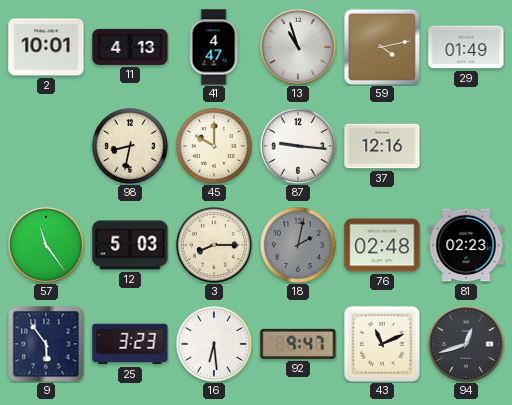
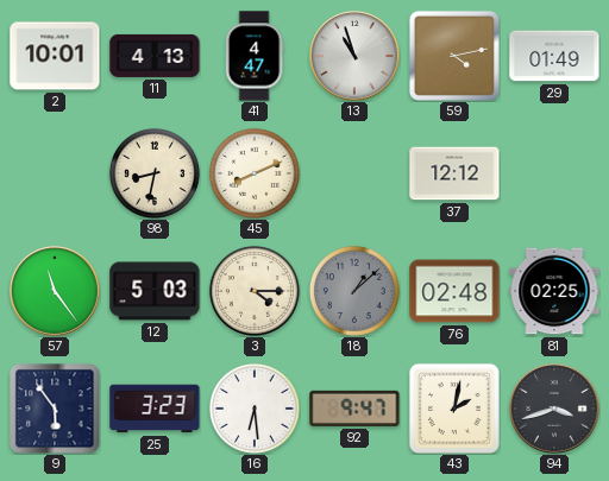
45: 10:00 -> 8:11
87: 9:16 -> none
37: 12:16 -> 12:12
3: 8:15 -> 4:15
18: 2:02 -> 1:08
81: 02:23 -> 02:25
43: 11:11 -> 2:02
94: 12:42 -> 3:42
